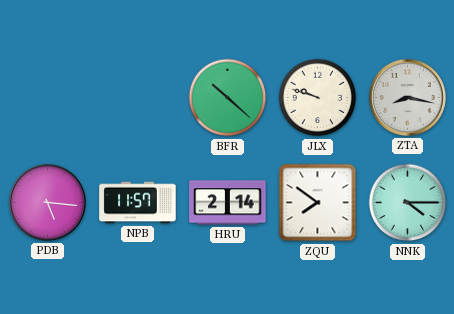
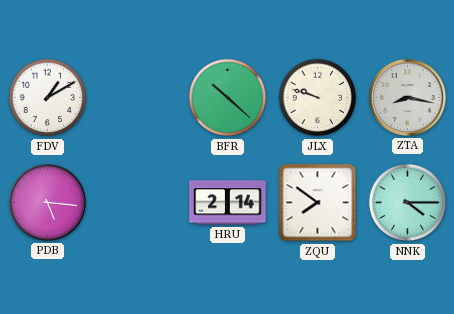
FDV: none -> 1:10
NPB: 11:57 -> none
